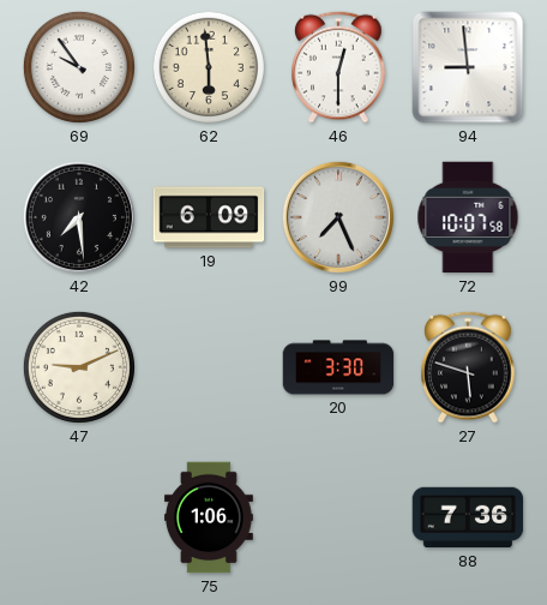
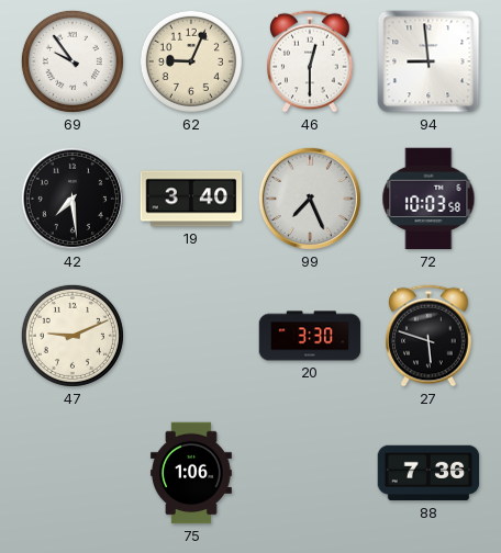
62: 5:59 -> 9:04
19: 6:09 -> 3:40
72: 10:07 -> 10:03
